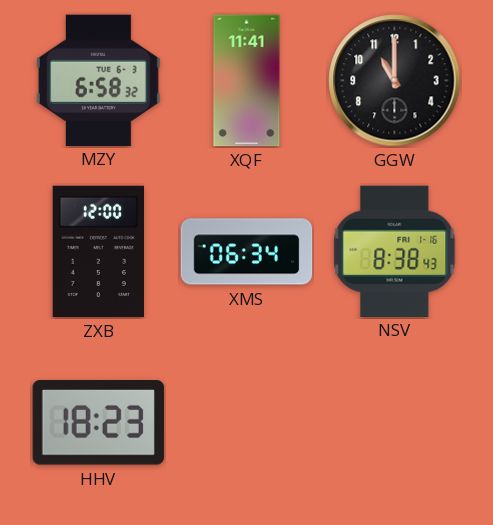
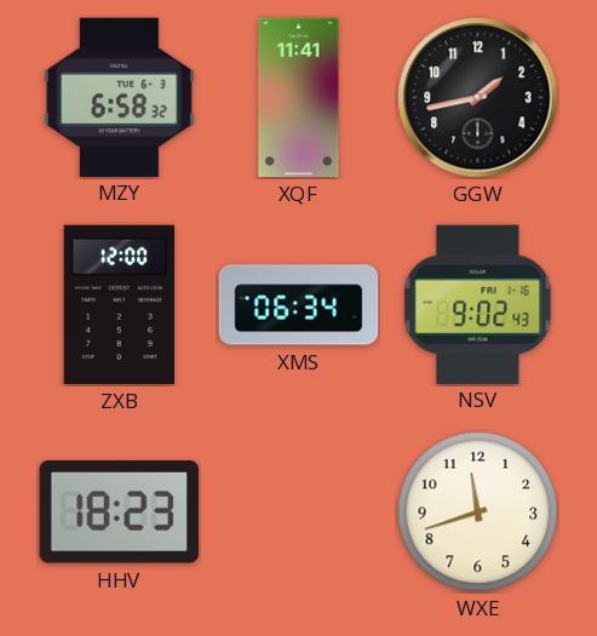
GGW: 11:00 -> 1:43
NSV: 8:38 -> 9:02
WXE: none -> 11:42
